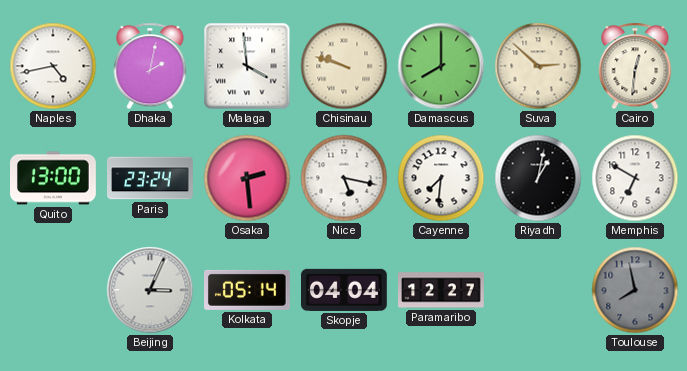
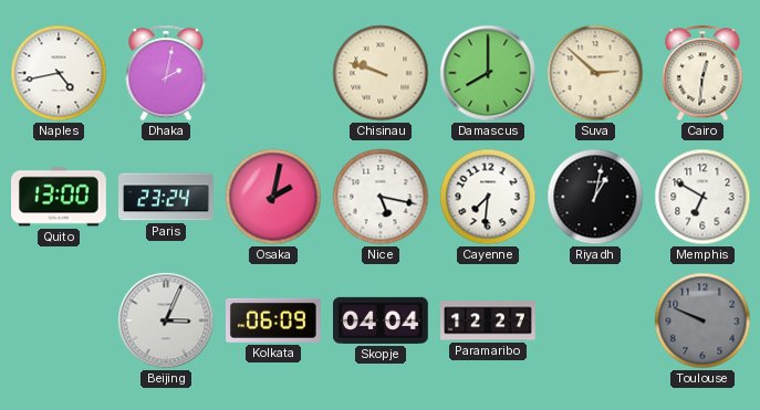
Malaga: 3:59 -> none
Osaka: 2:29 -> 2:02
Kolkata: 05:14 -> 06:09
Toulouse: 7:58 -> 9:49
